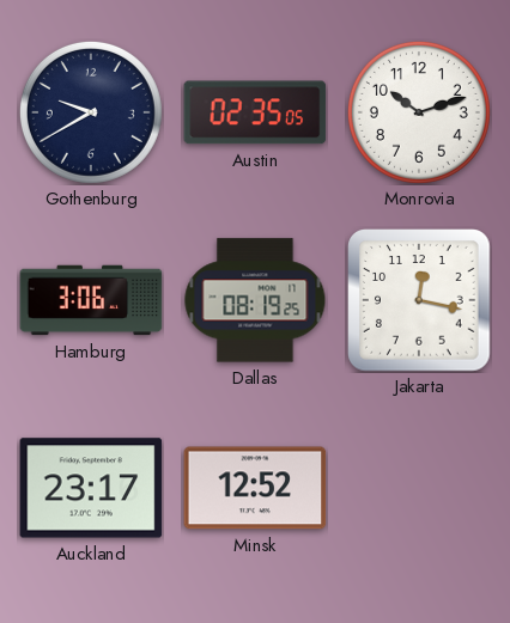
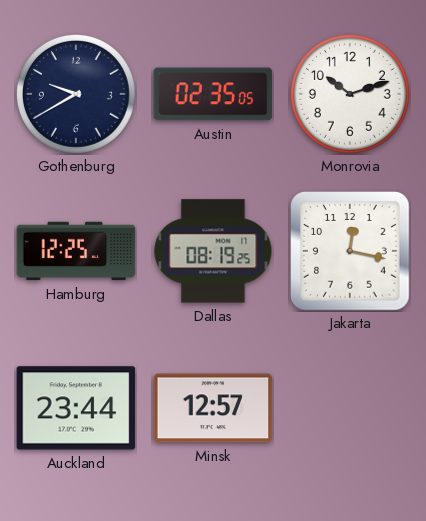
Hamburg: 3:06 -> 12:25
Auckland: 23:17 -> 23:44
Minsk: 12:52 -> 12:57
